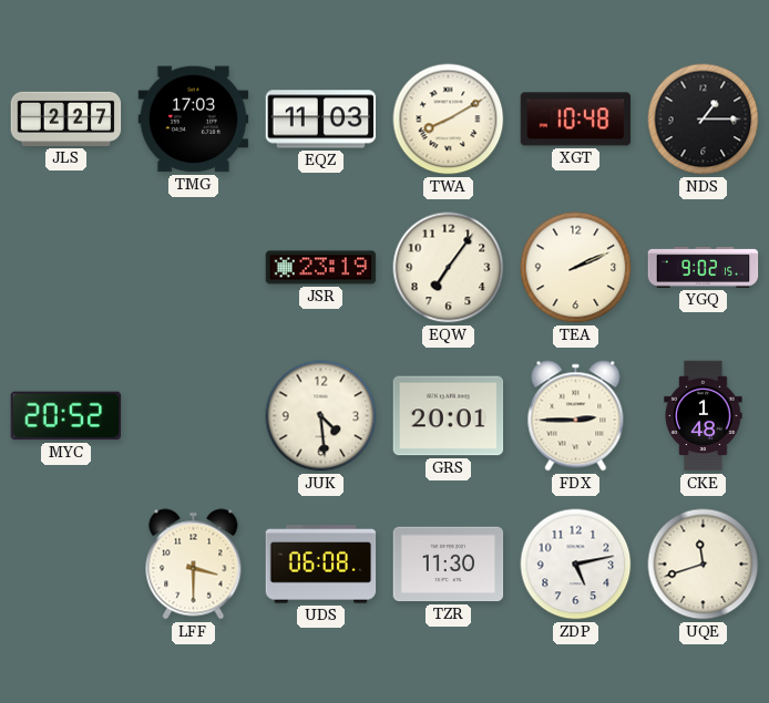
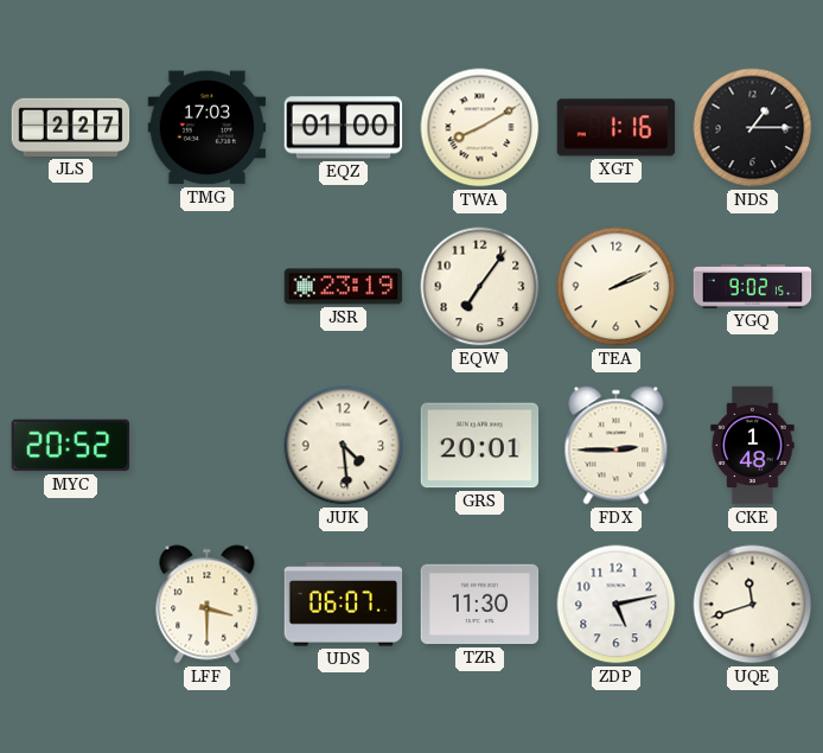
EQZ: 11:03 -> 01:00
XGT: 10:48 -> 1:16
UDS: 06:08 -> 06:07
